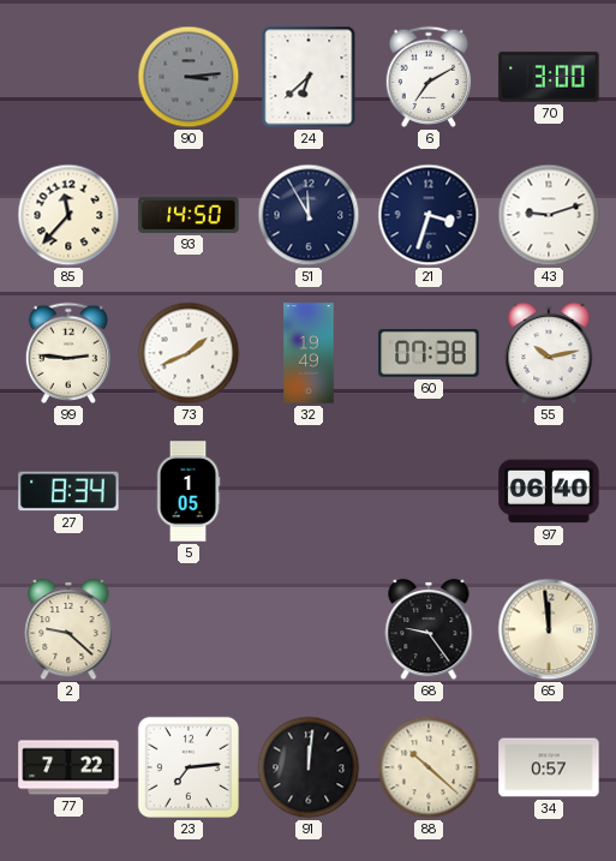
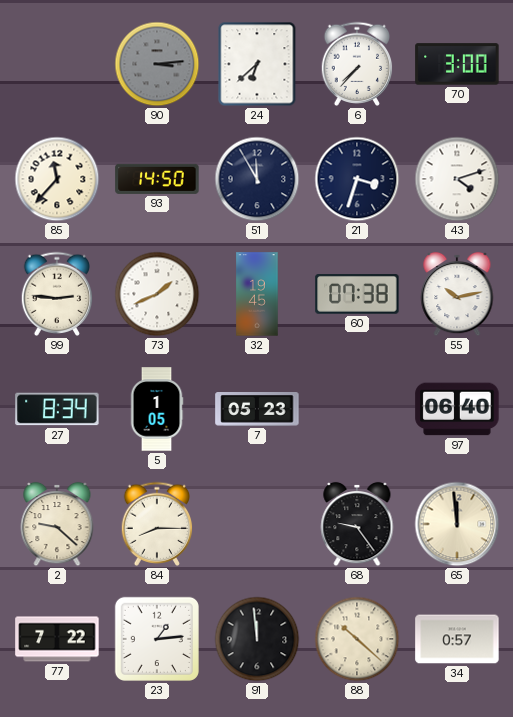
6: 7:10 -> 7:37
43: 9:12 -> 4:12
32: 19:49 -> 19:45
7: none -> 05:23
84: none -> 8:15
23: 7:14 -> 1:14
91: 12:01 -> 11:59
